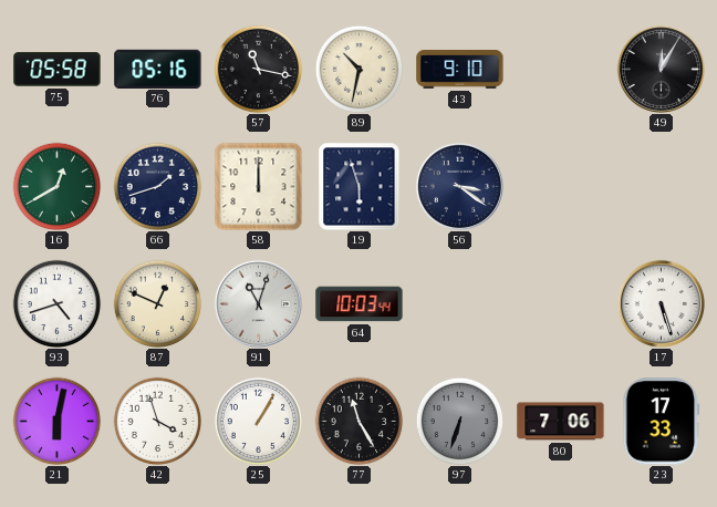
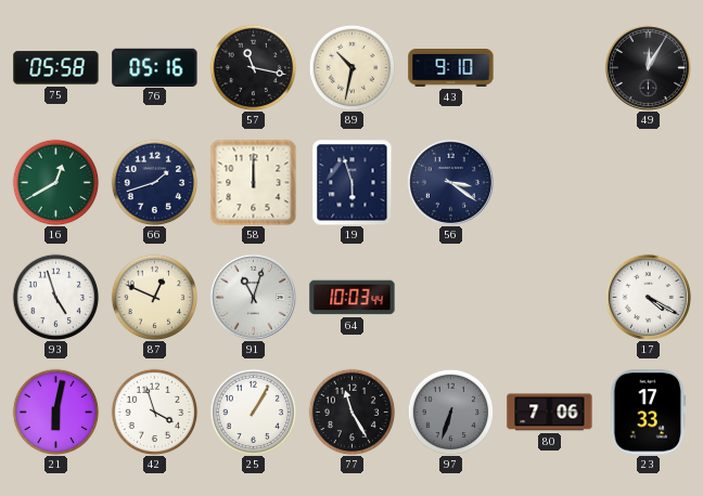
93: 4:42 -> 4:57
17: 5:27 -> 4:20
